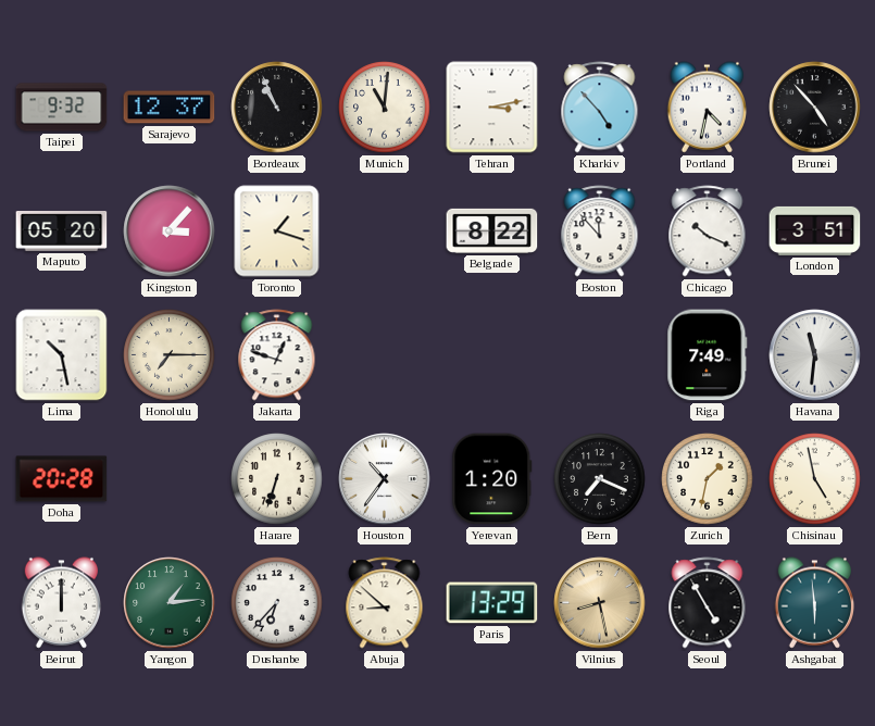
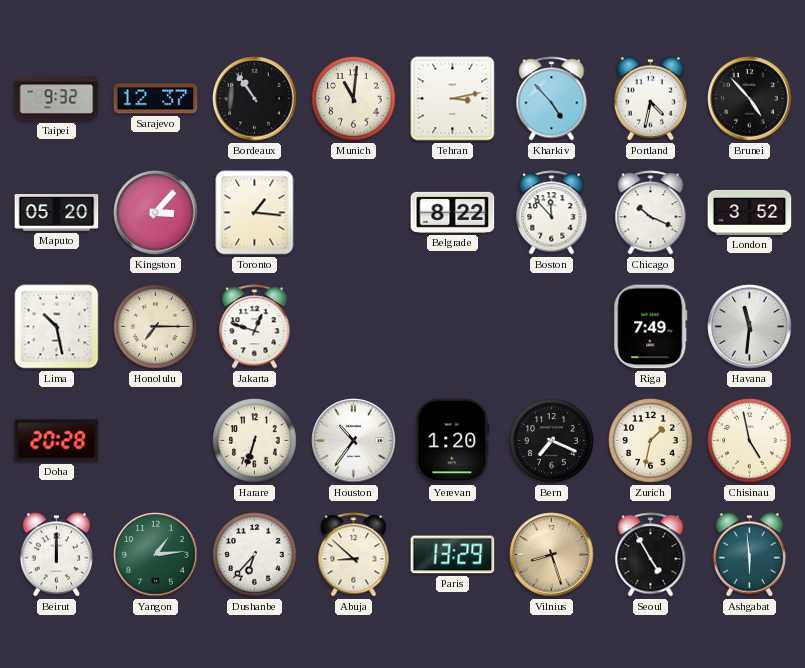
Bordeaux: 10:56 -> 10:54
Toronto: 1:18 -> 1:16
London: 3:51 -> 3:52
Vilnius: 8:28 -> 8:27
